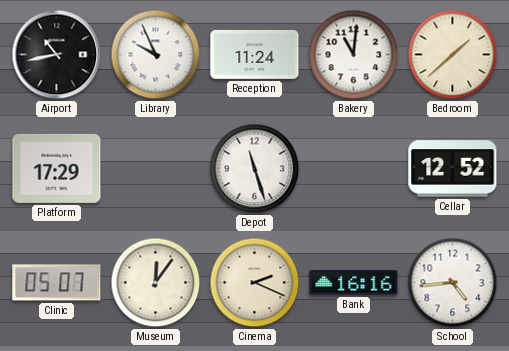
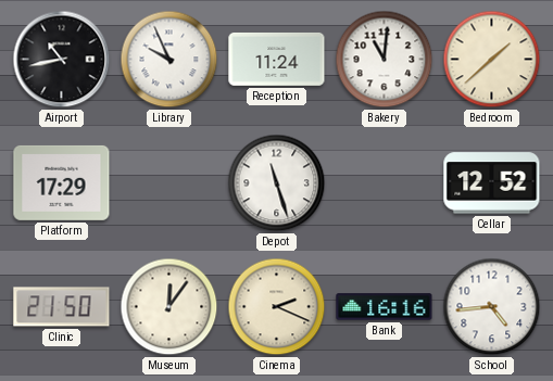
Clinic: 05:07 -> 21:50
